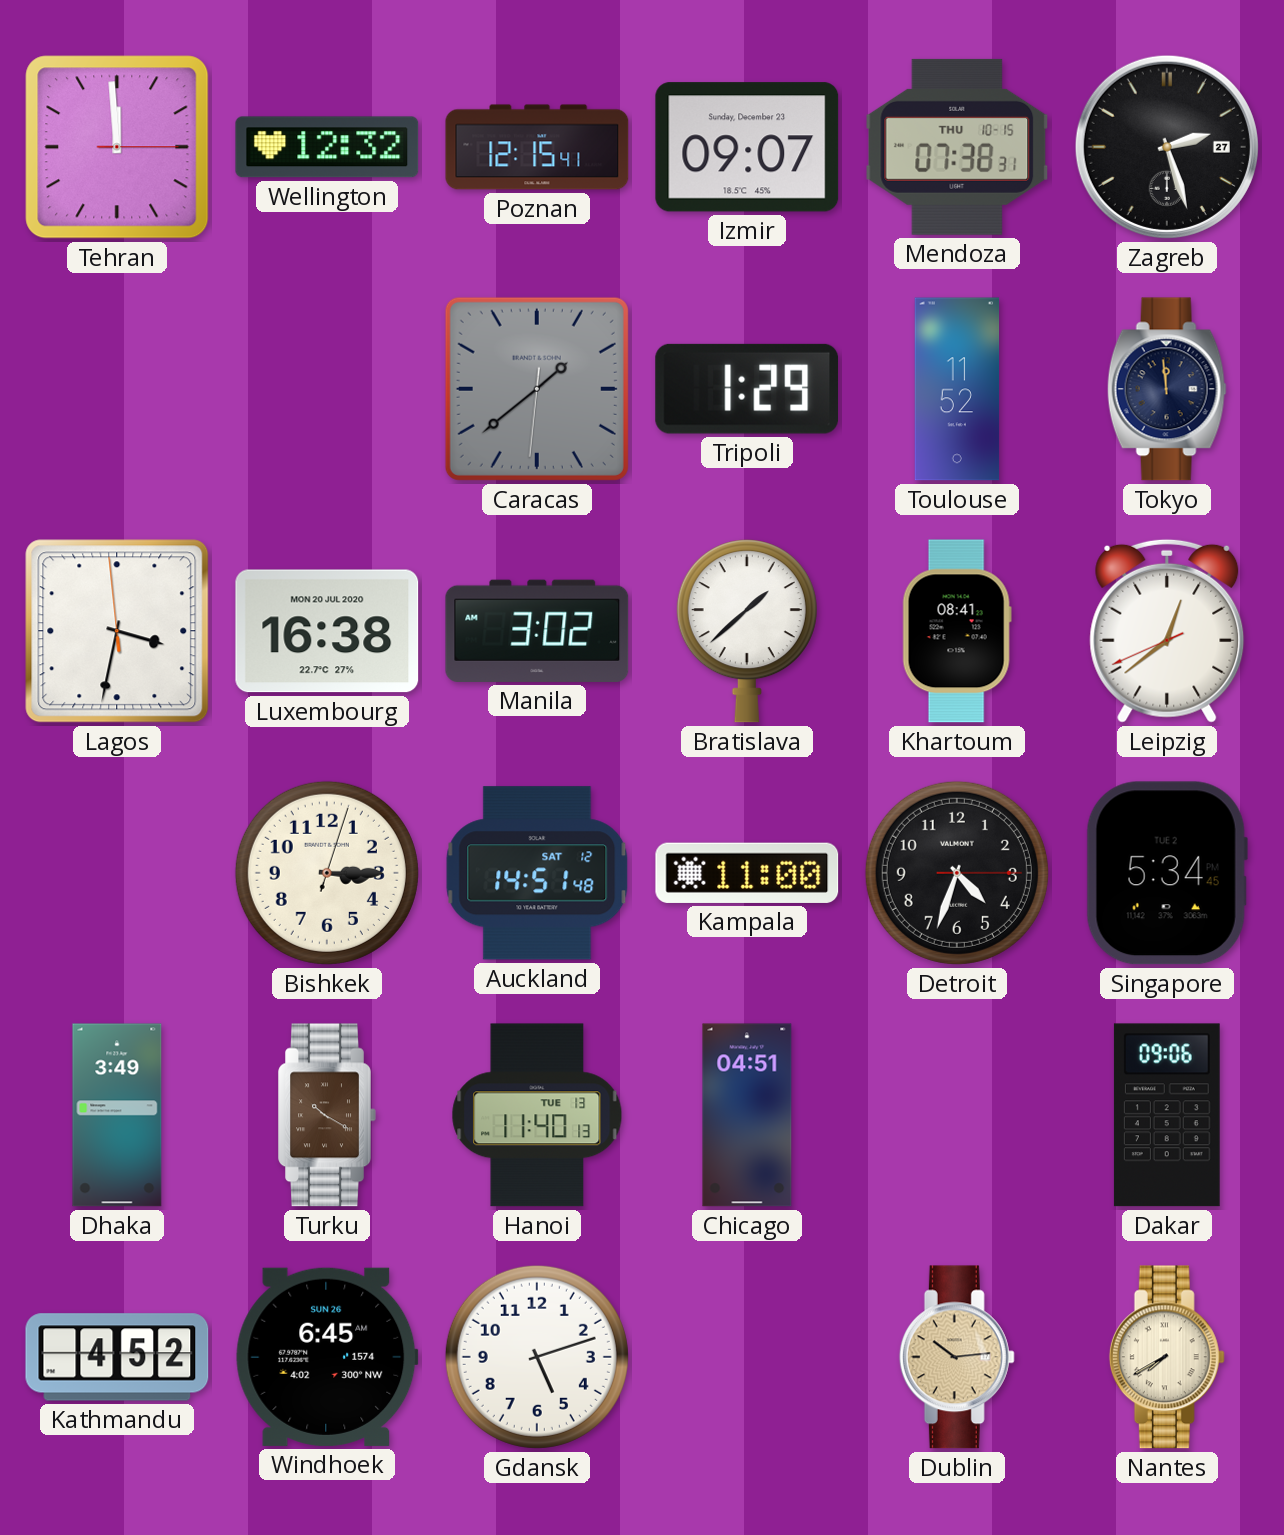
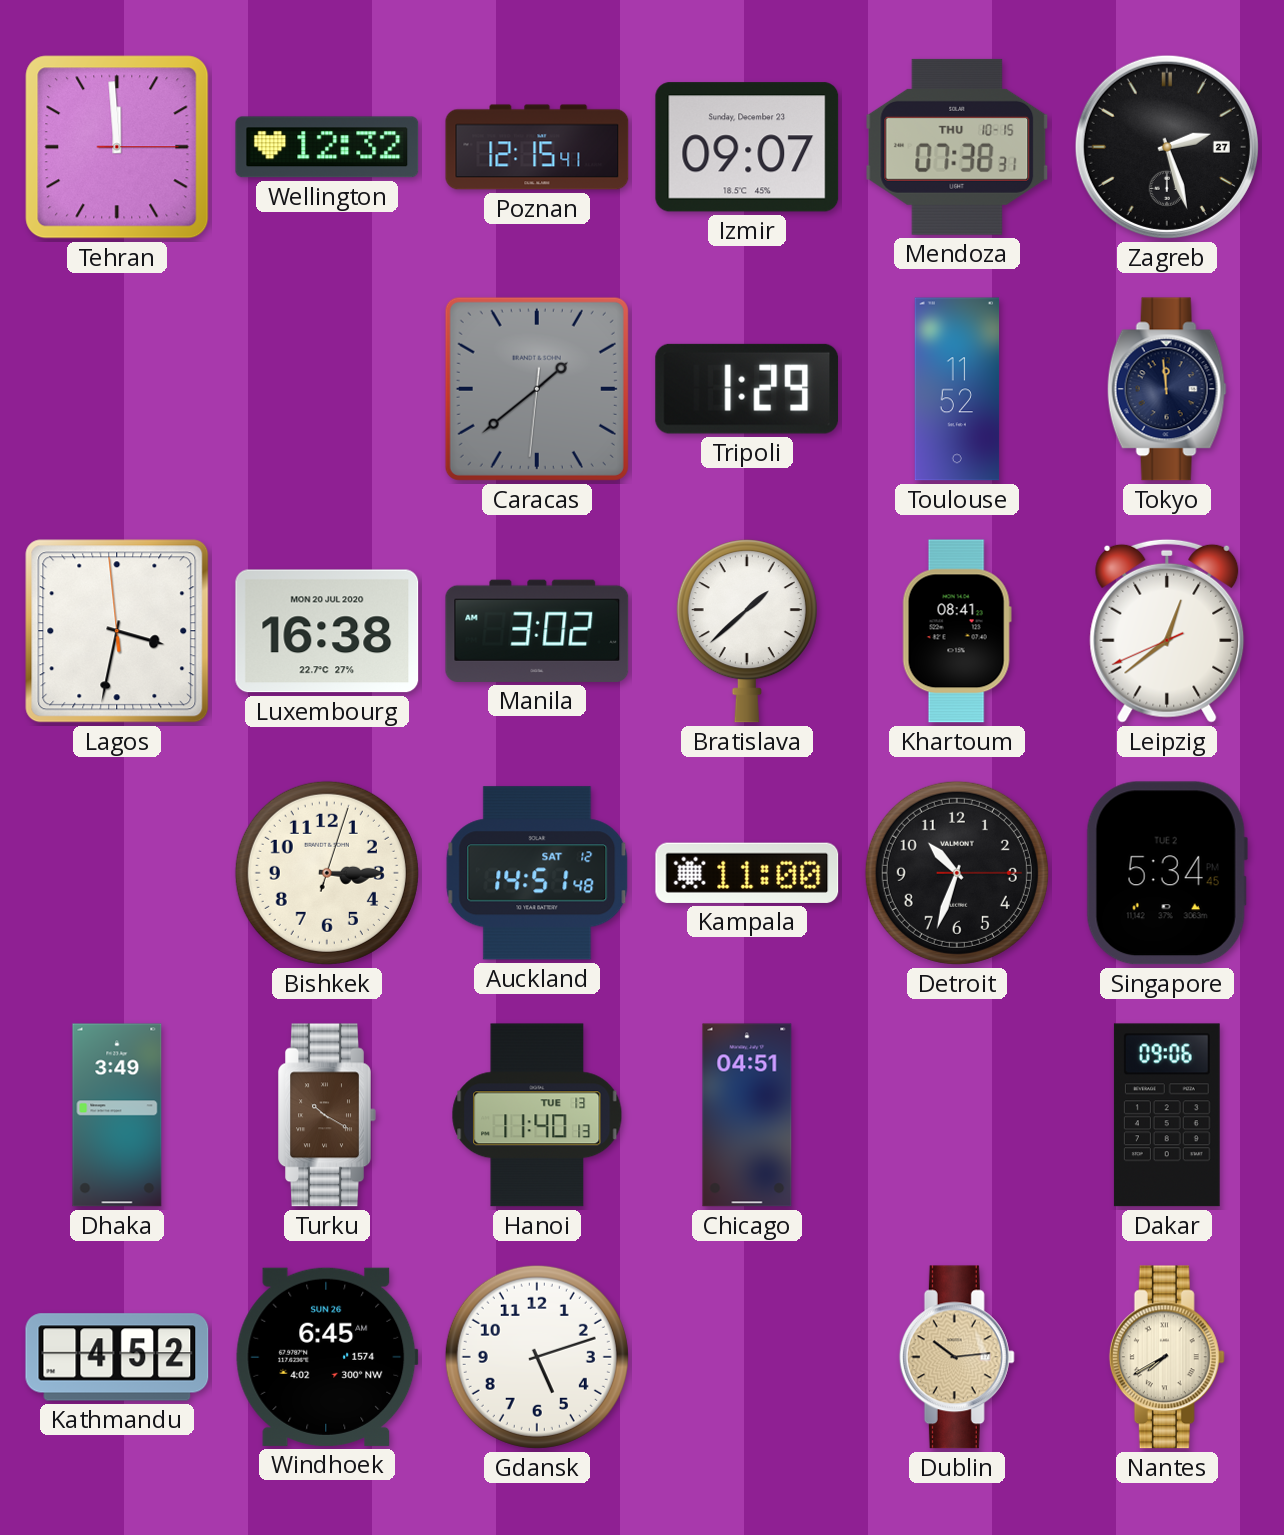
Detroit: 4:33 -> 10:33
